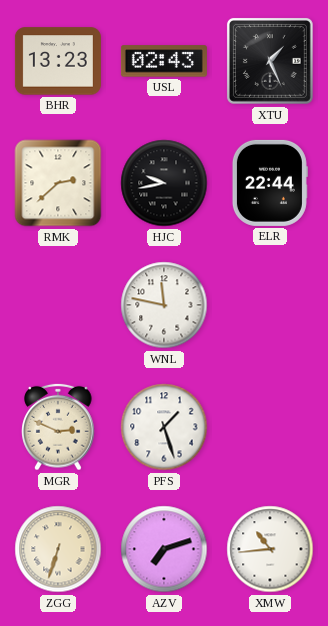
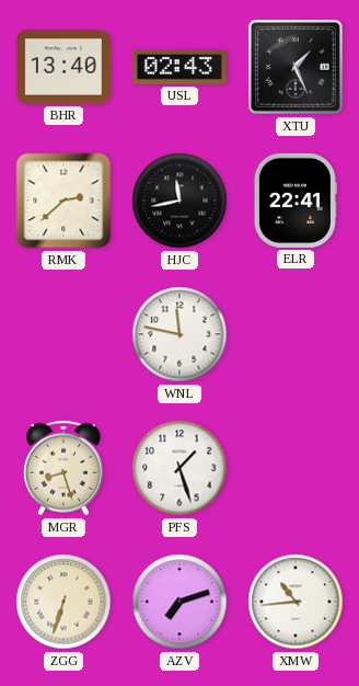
BHR: 13:23 -> 13:40
HJC: 9:43 -> 11:43
ELR: 22:44 -> 22:41
MGR: 2:49 -> 8:27
